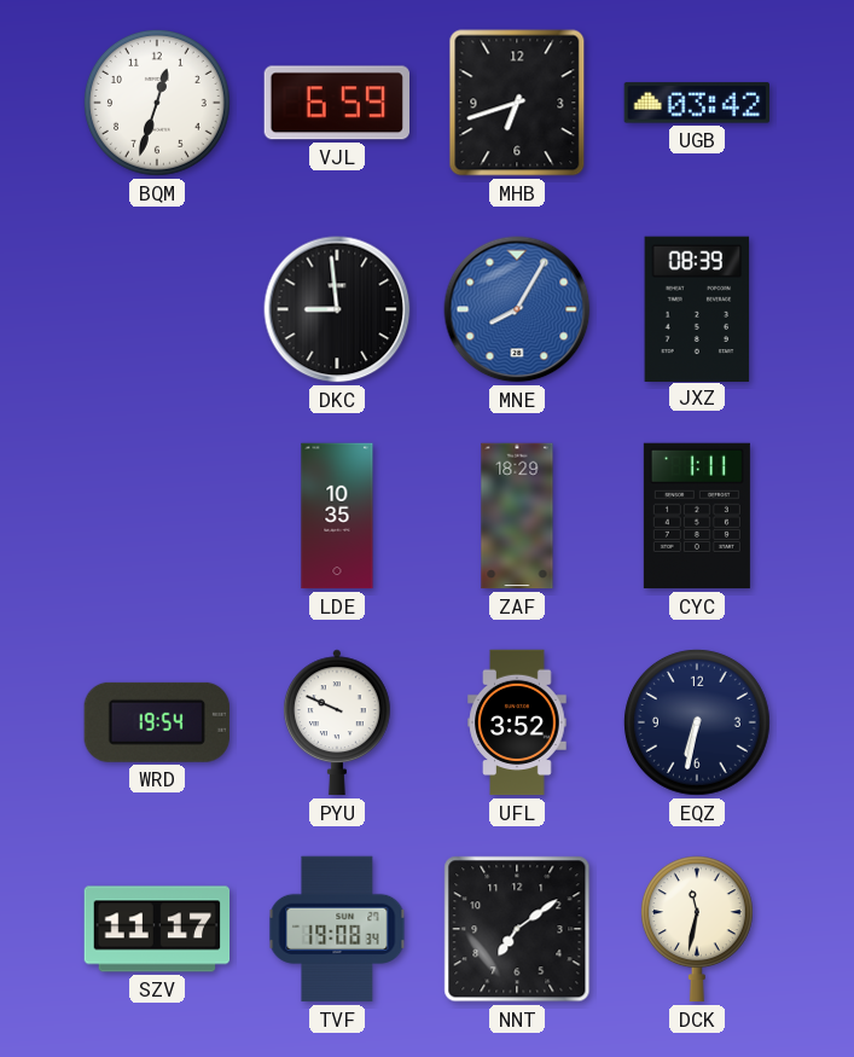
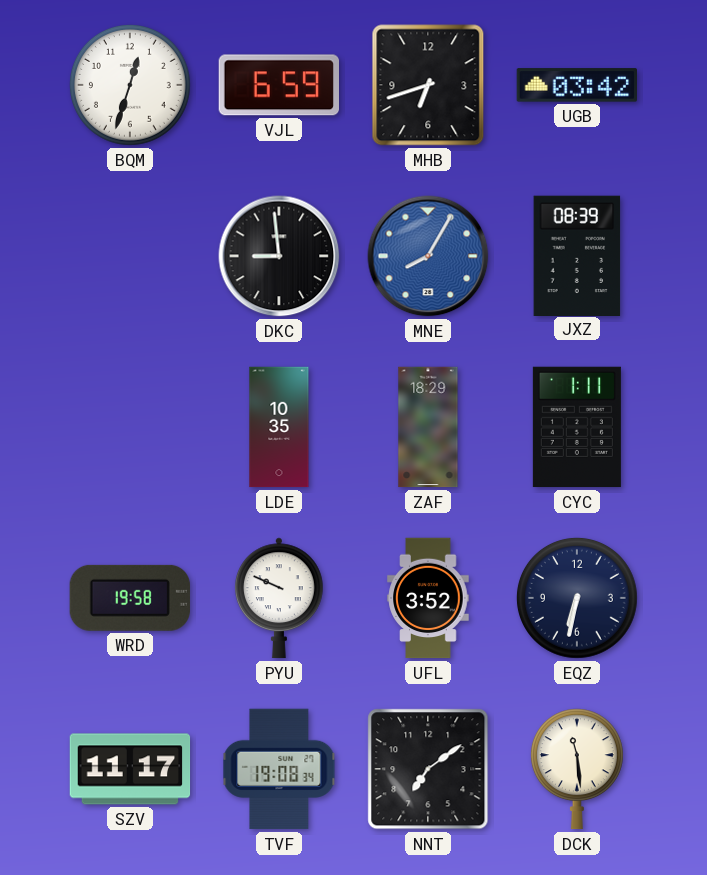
WRD: 19:54 -> 19:58
DCK: 11:32 -> 11:29
